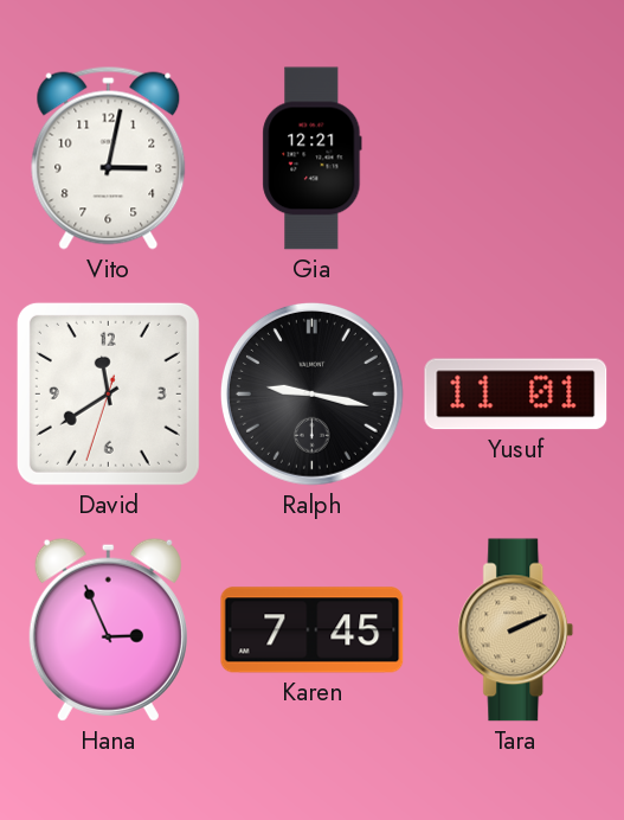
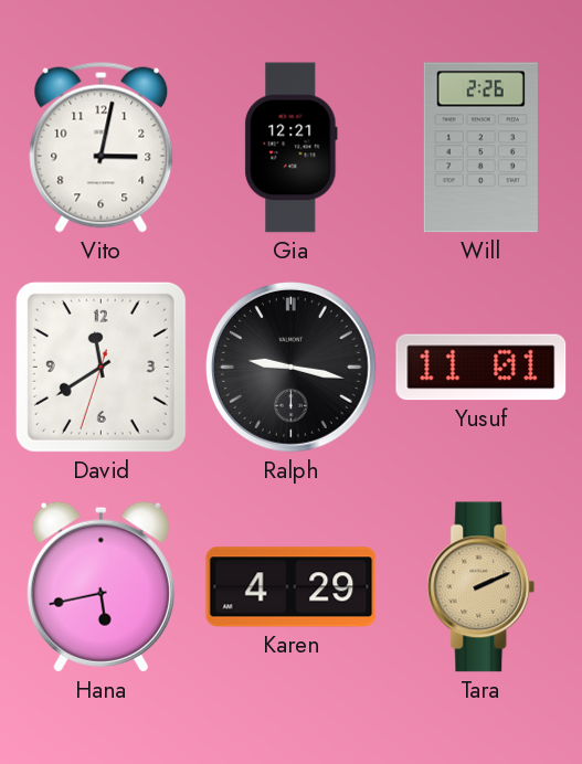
Will: none -> 2:26
Hana: 2:56 -> 5:43
Karen: 7:45 -> 4:29
